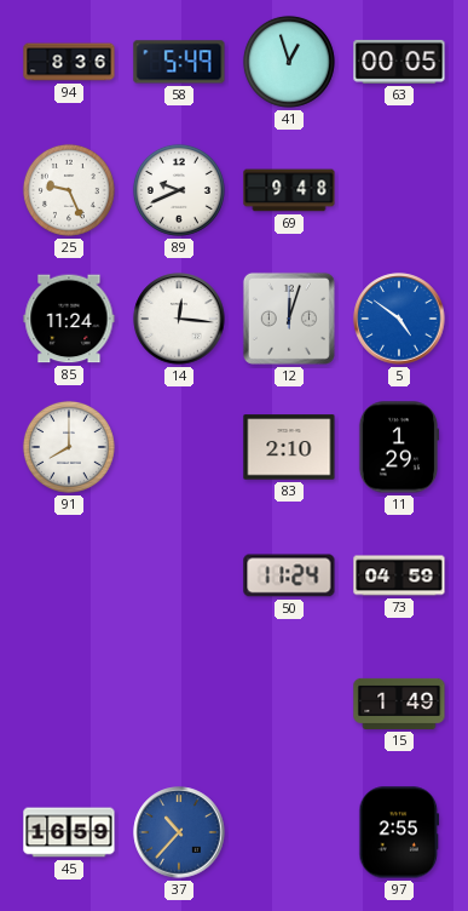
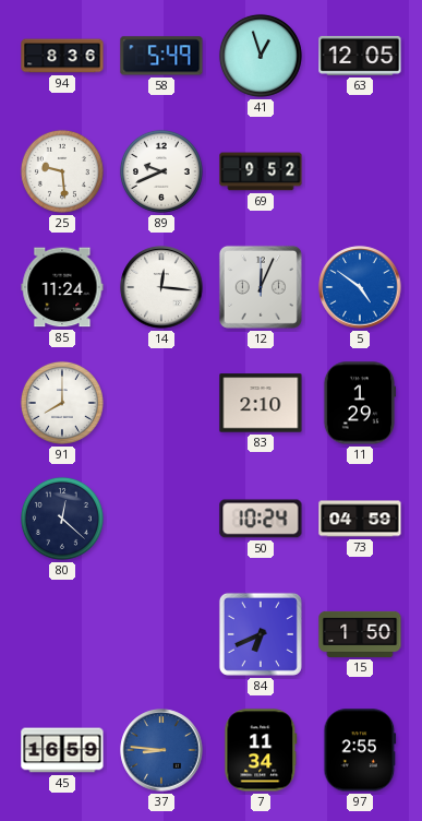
63: 00:05 -> 12:05
25: 9:26 -> 9:29
69: 9:48 -> 9:52
12: 12:03 -> 12:04
80: none -> 12:22
50: 11:24 -> 10:24
84: none -> 6:41
15: 1:49 -> 1:50
37: 10:37 -> 8:46
7: none -> 11:34
